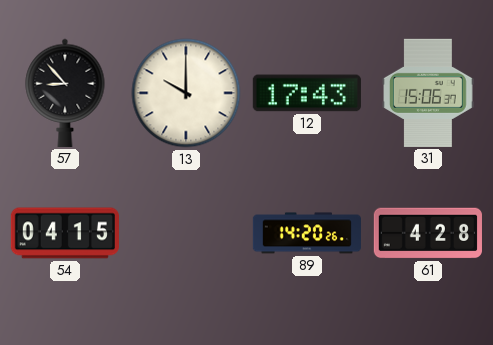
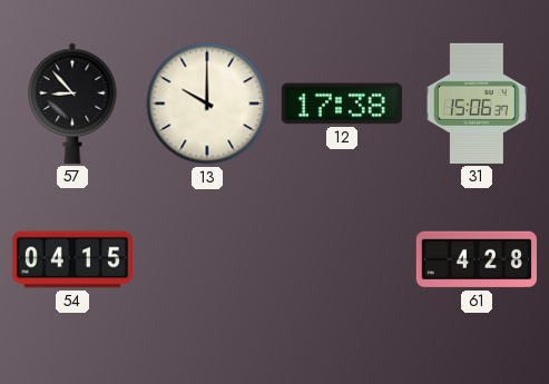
12: 17:43 -> 17:38
89: 14:20 -> none
